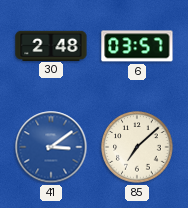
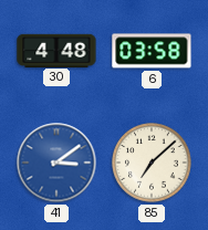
30: 2:48 -> 4:48
6: 03:57 -> 03:58
